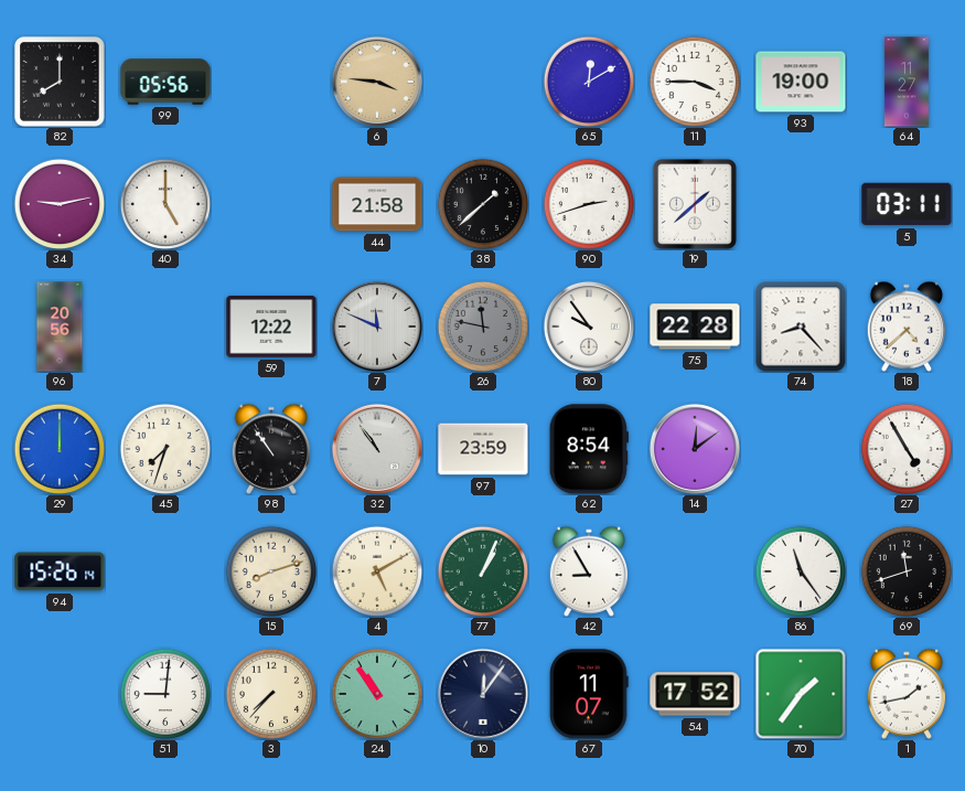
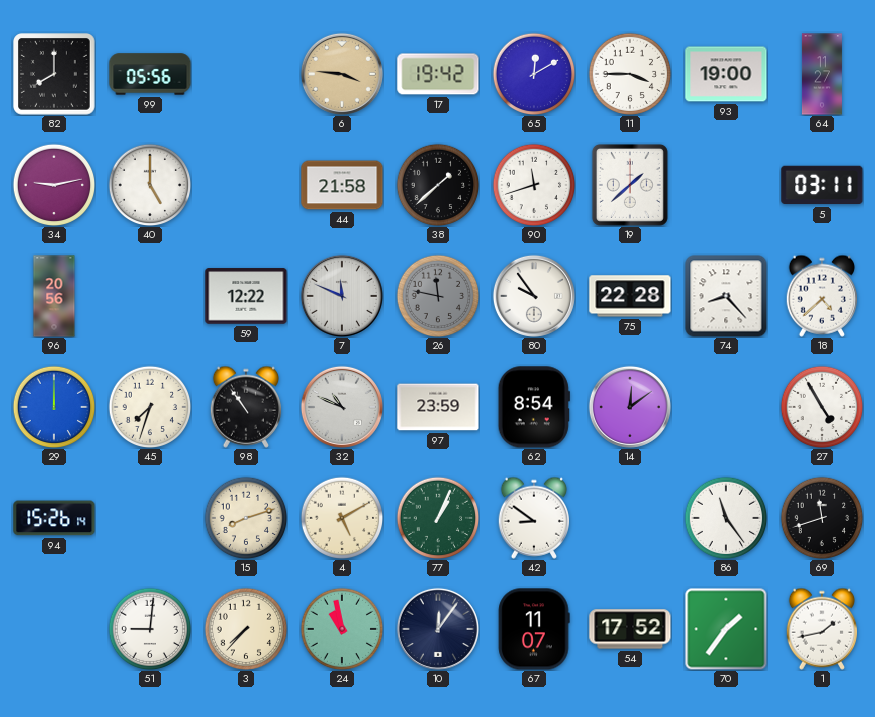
17: none -> 19:42
90: 2:42 -> 11:42
32: 10:54 -> 10:49
42: 8:55 -> 8:51
24: 10:54 -> 10:58
